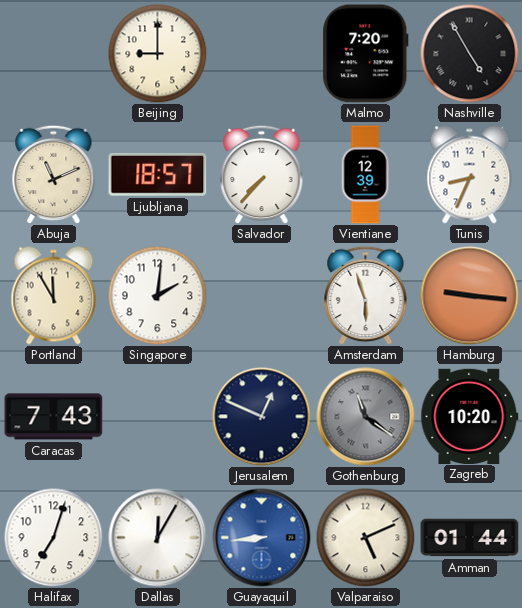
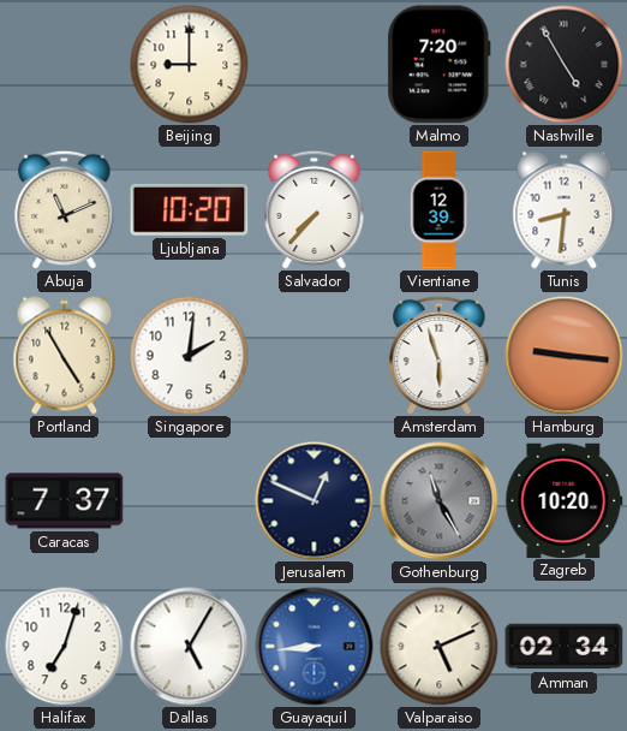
Ljubljana: 18:57 -> 10:20
Tunis: 8:34 -> 8:31
Portland: 11:55 -> 4:55
Caracas: 7:43 -> 7:37
Gothenburg: 11:21 -> 11:25
Dallas: 12:05 -> 5:05
Amman: 01:44 -> 02:34
